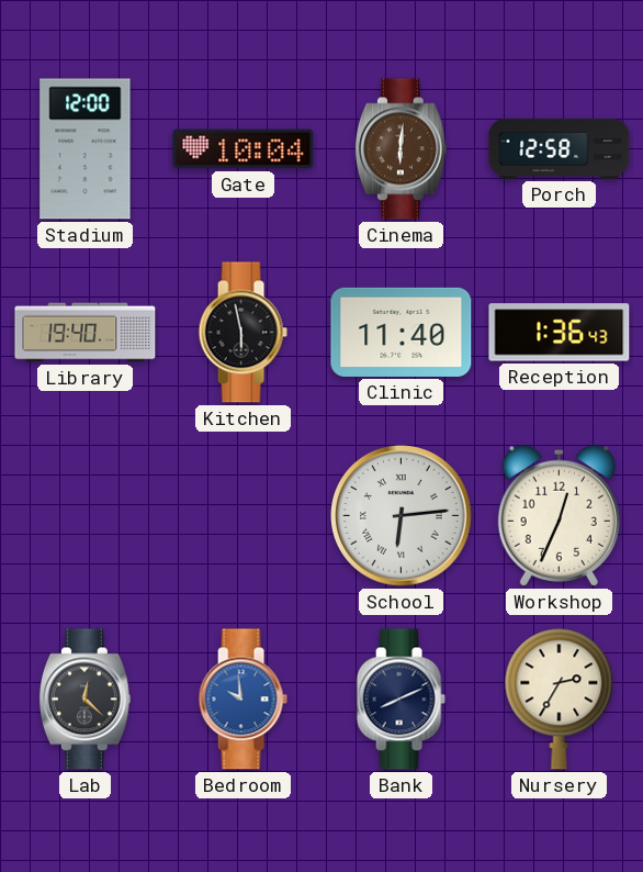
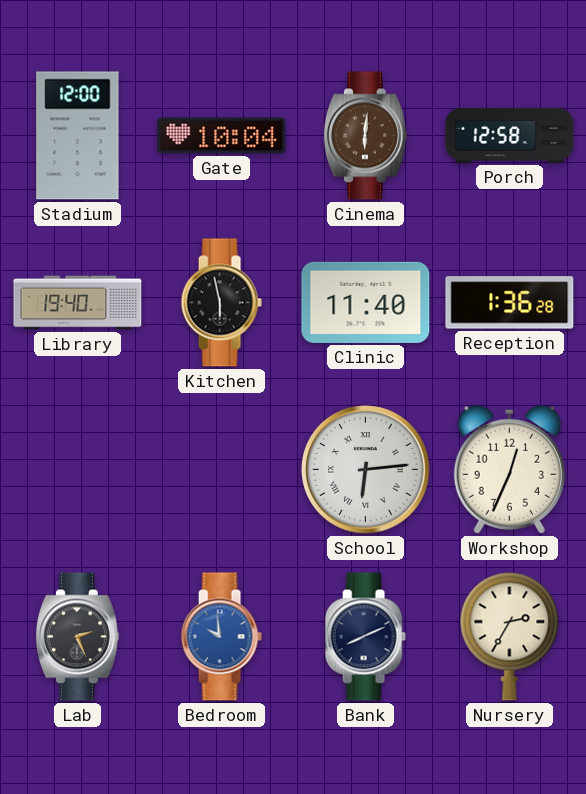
Reception: 1:36:43 -> 1:36:28
Lab: 12:22 -> 2:26
